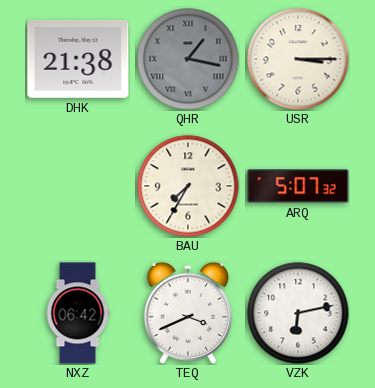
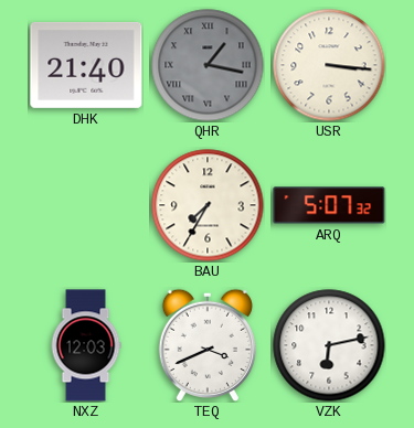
DHK: 21:38 -> 21:40
USR: 3:15 -> 3:16
NXZ: 06:42 -> 12:03
